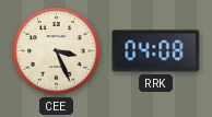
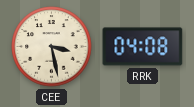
CEE: 3:26 -> 3:28
